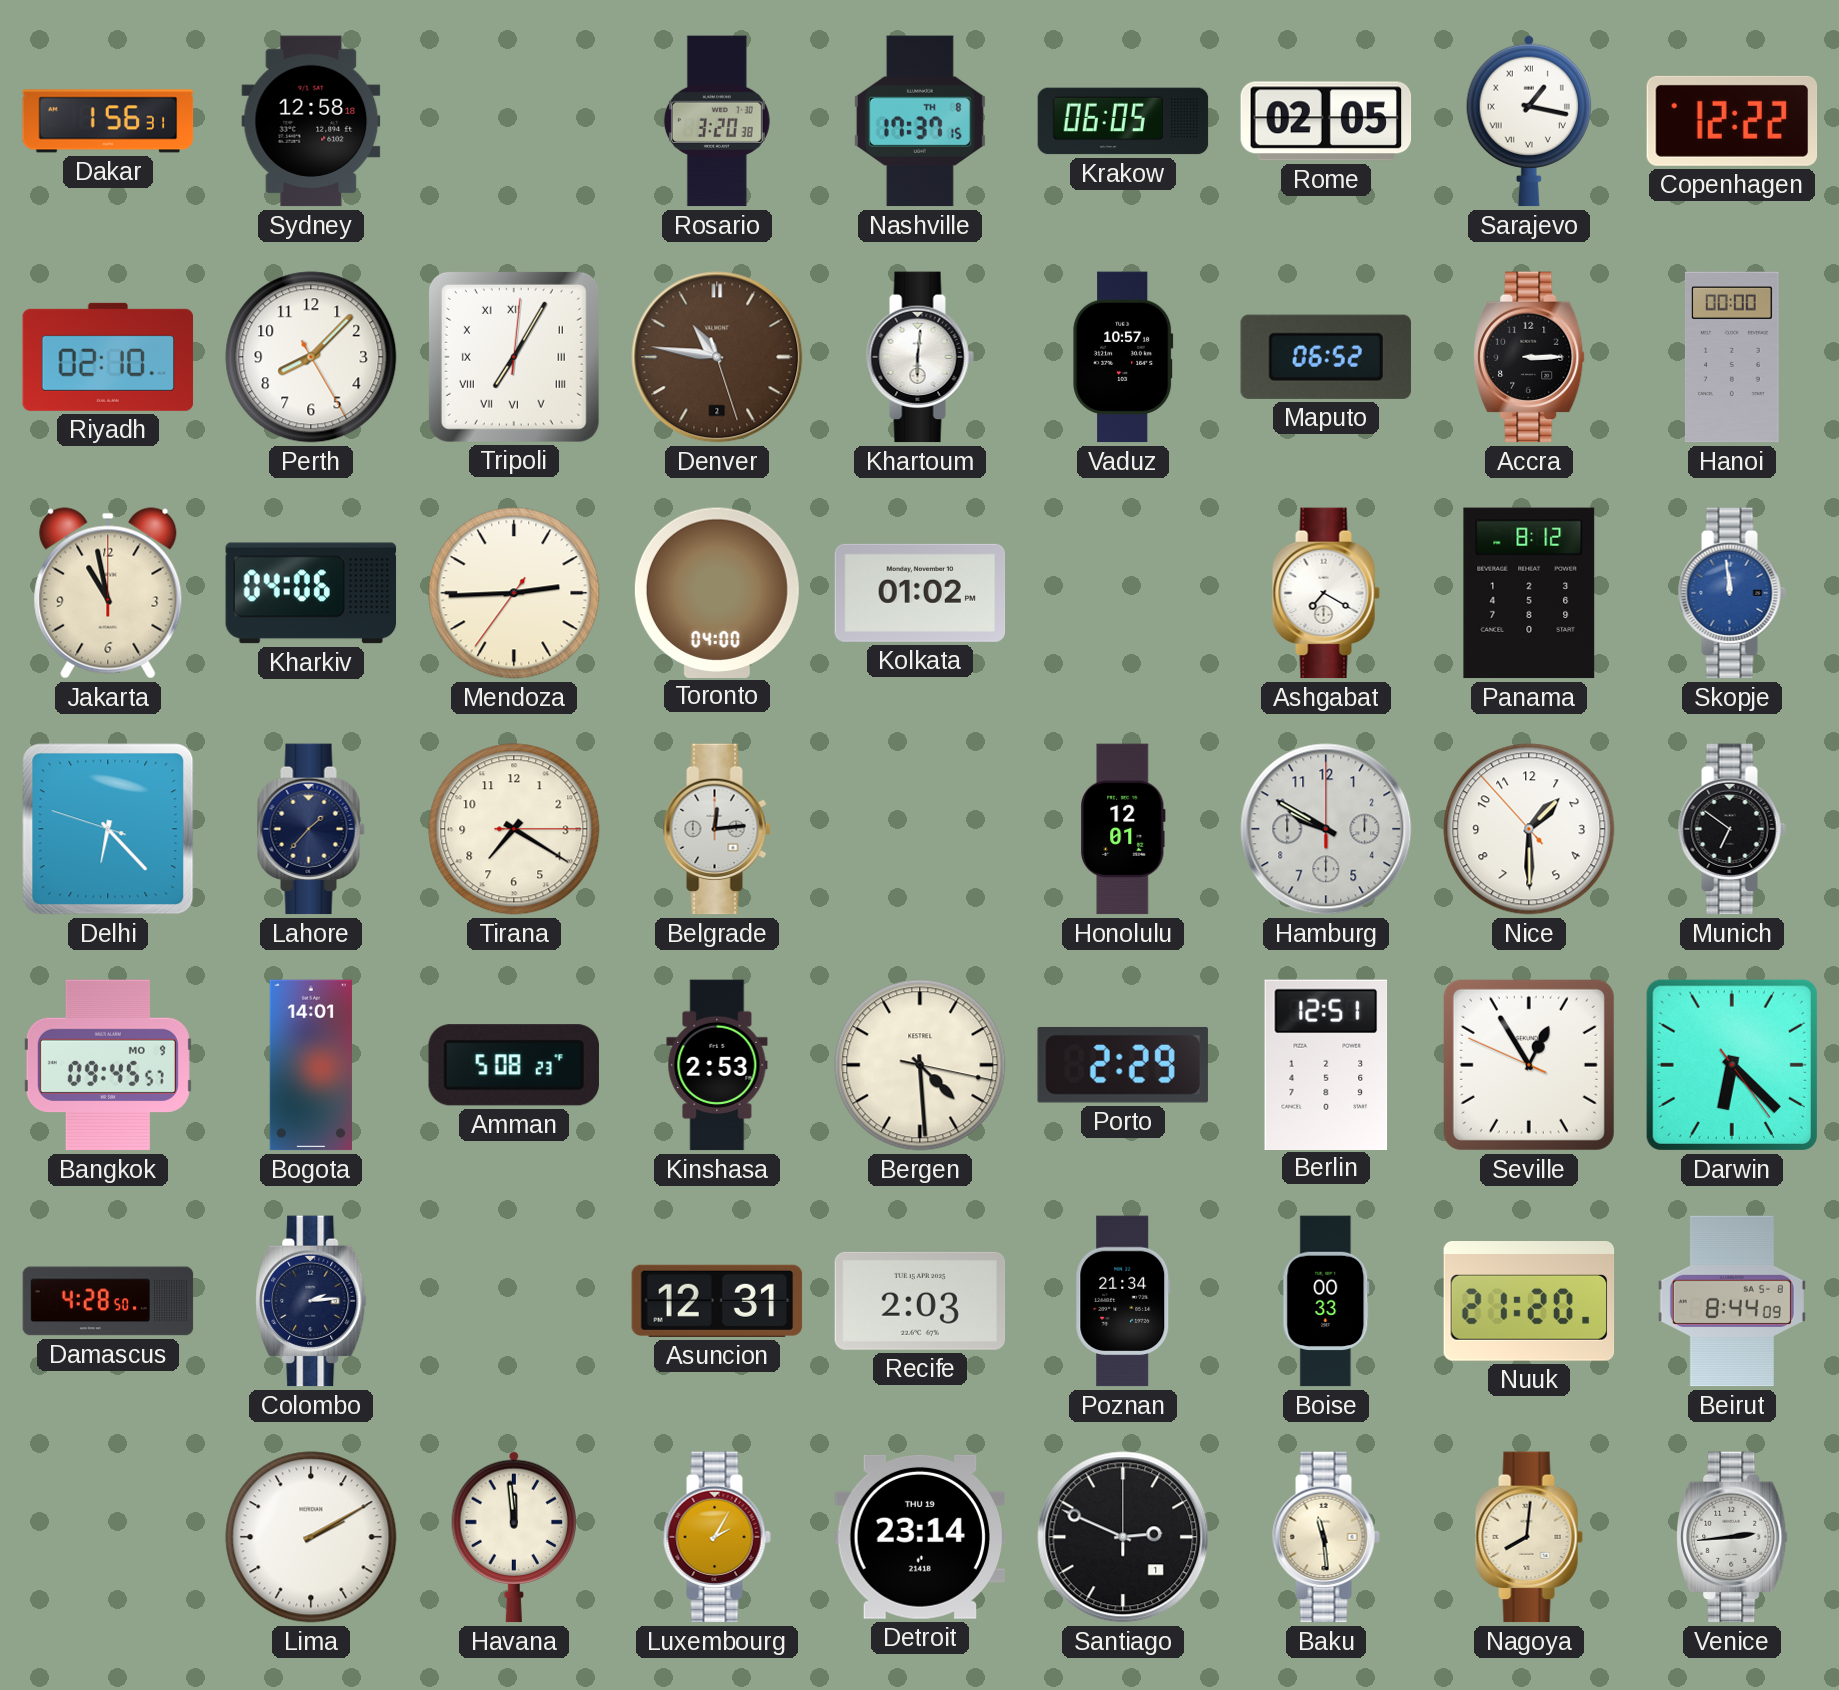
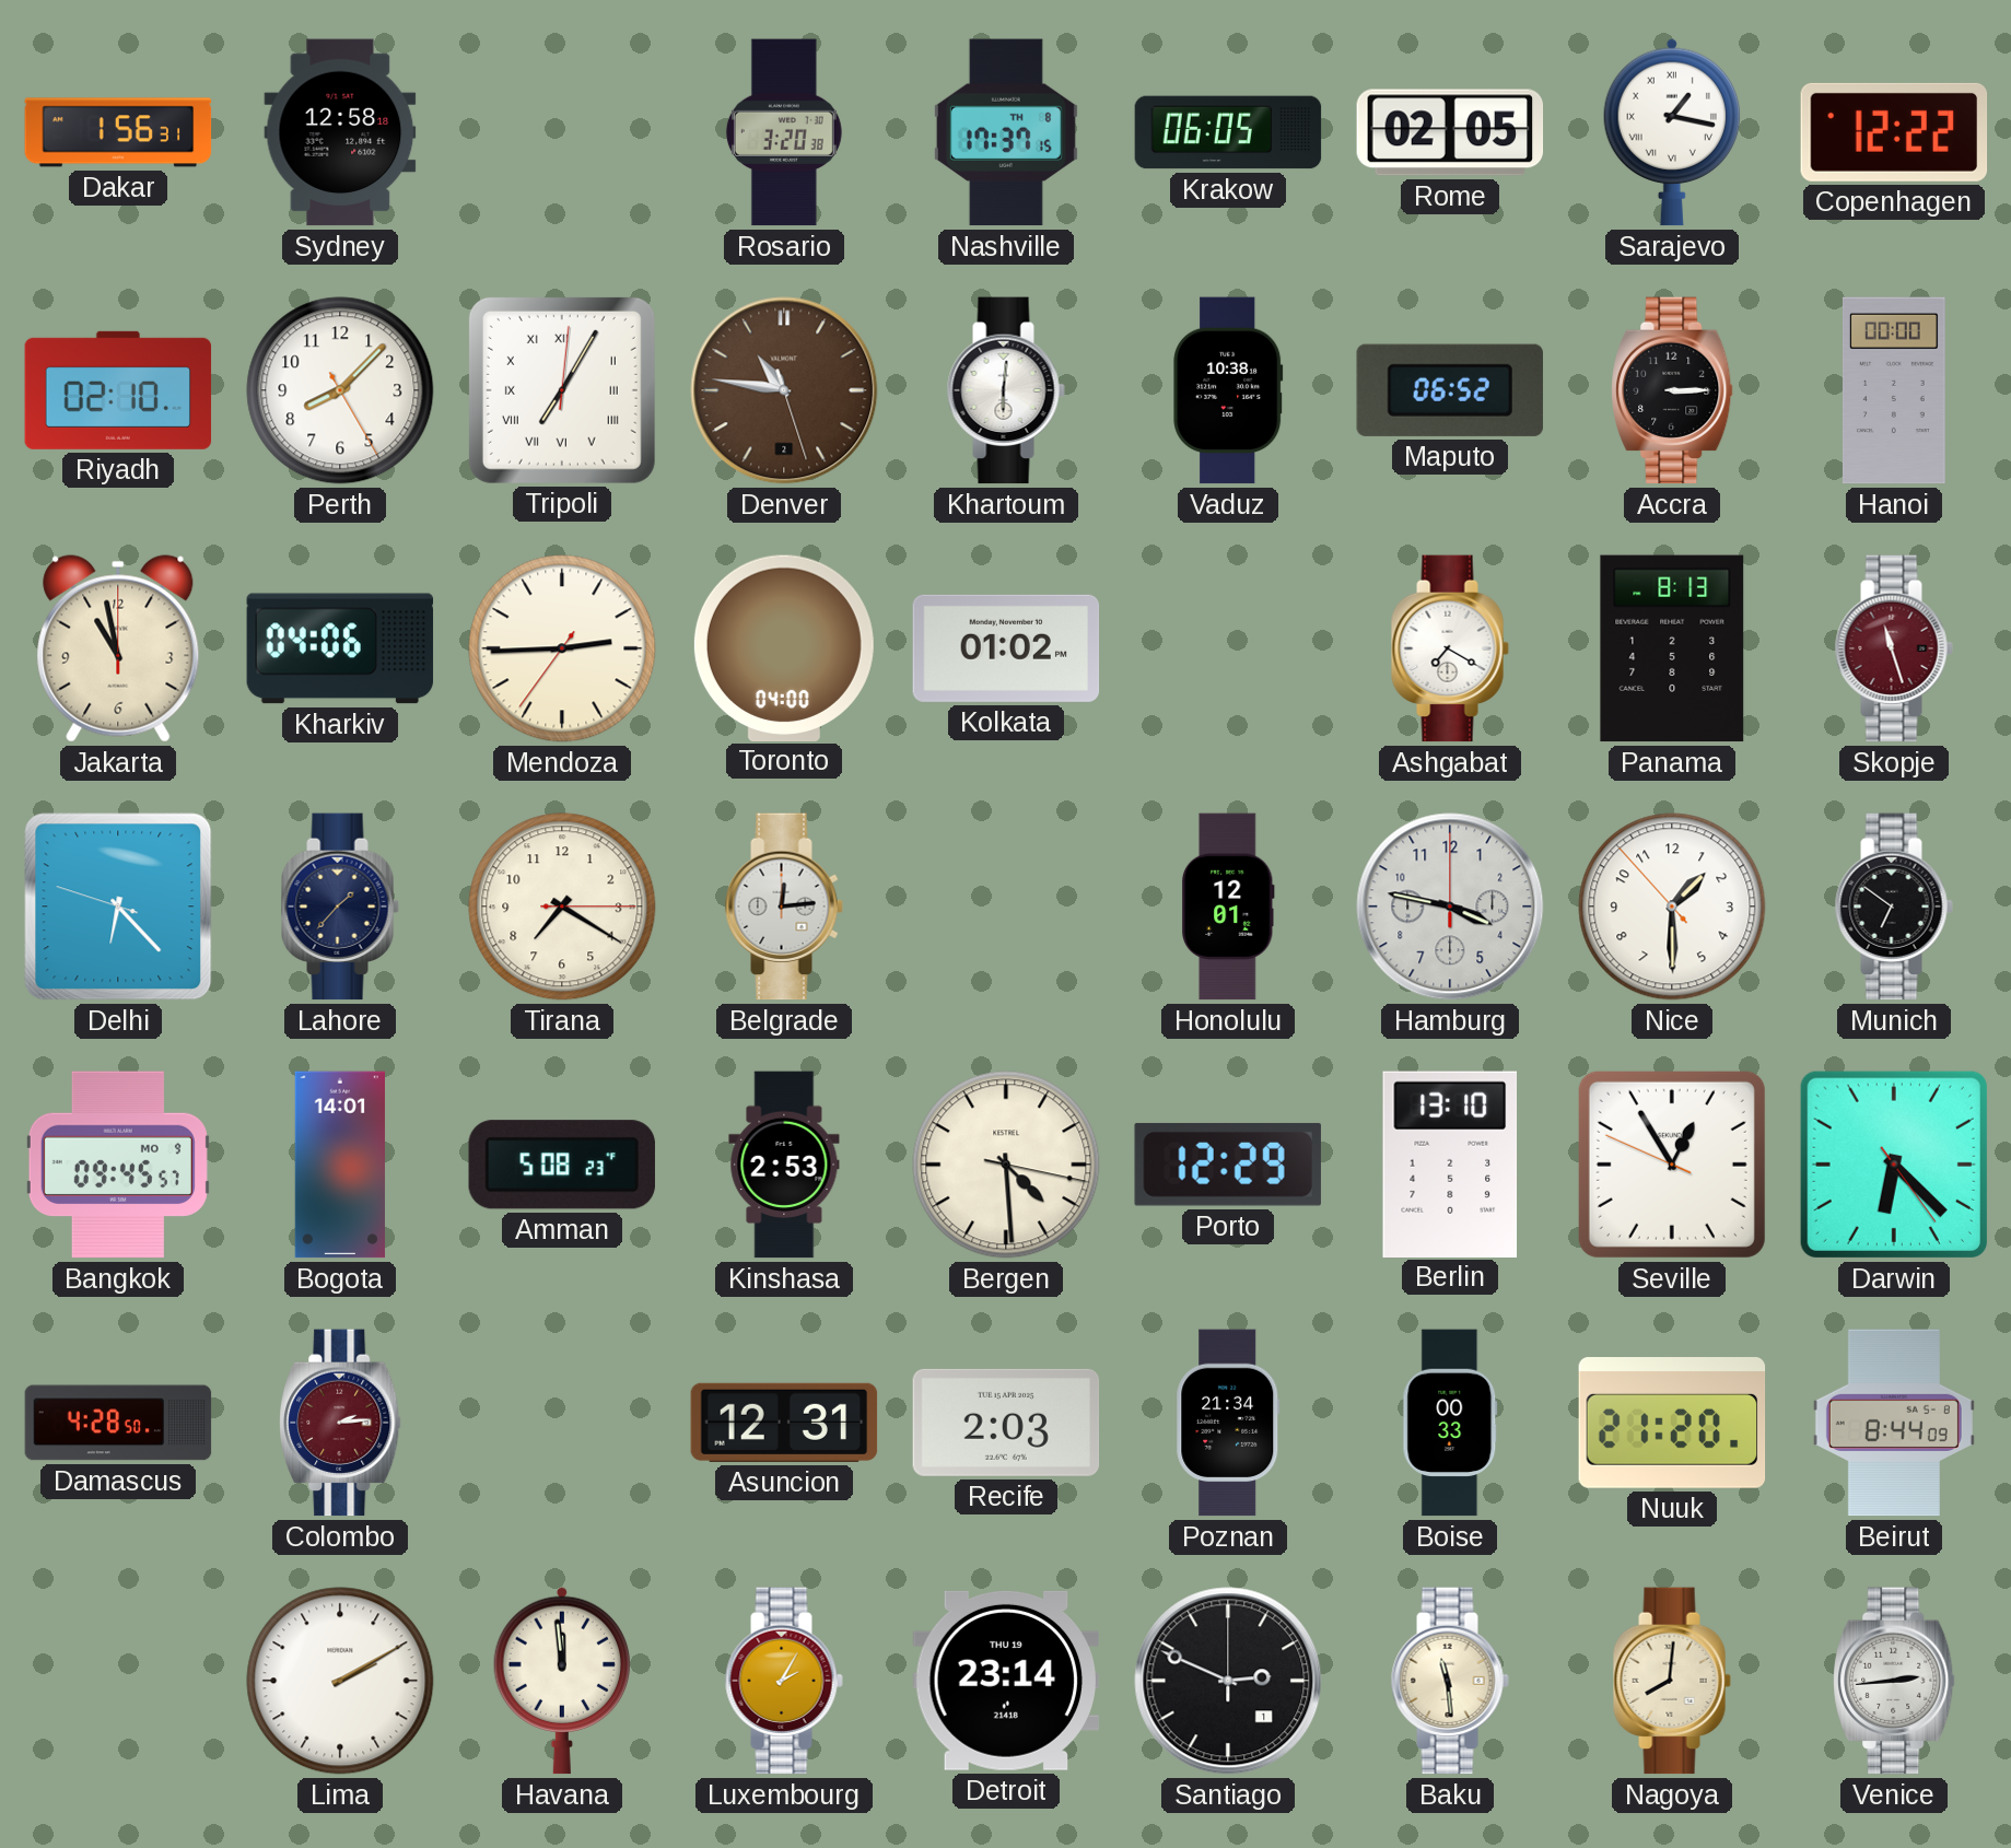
Vaduz: 10:57 -> 10:38
Panama: 8:12 -> 8:13
Skopje: 11:59 -> 11:27
Skopje dial: blue -> burgundy
Hamburg: 9:50 -> 3:47
Porto: 2:29 -> 12:29
Berlin: 12:51 -> 13:10
Colombo dial: navy -> burgundy
